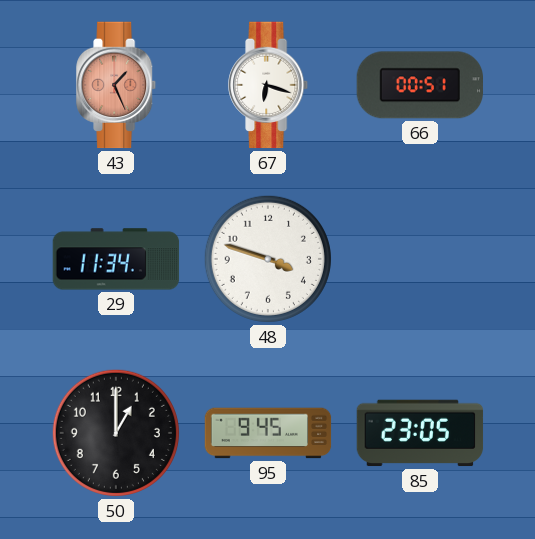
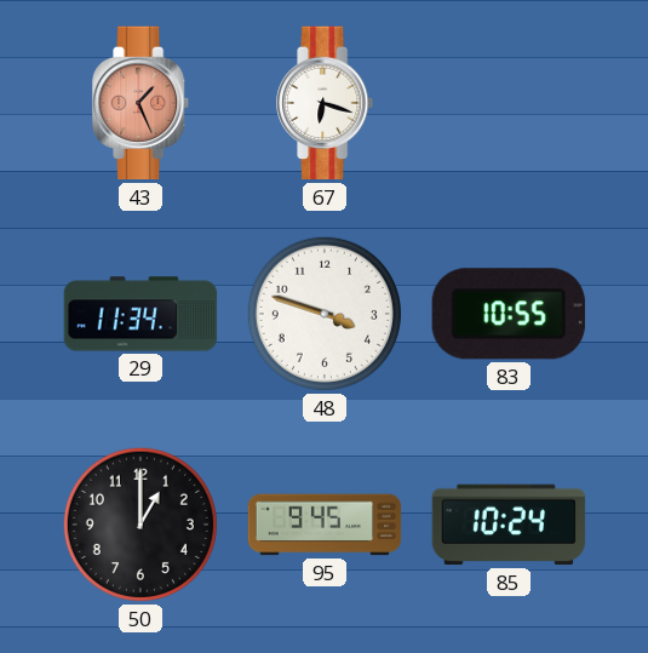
66: 00:51 -> none
83: none -> 10:55
85: 23:05 -> 10:24
